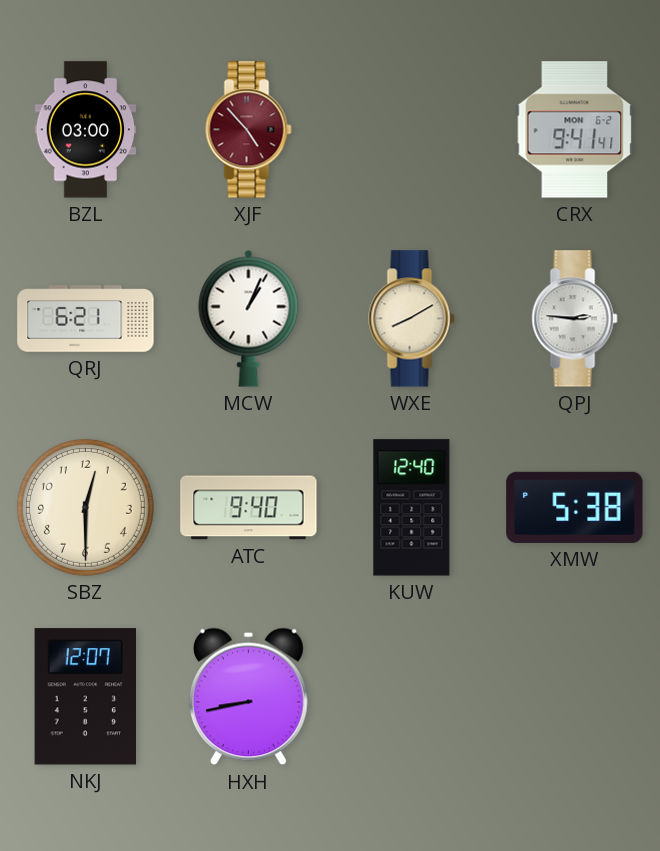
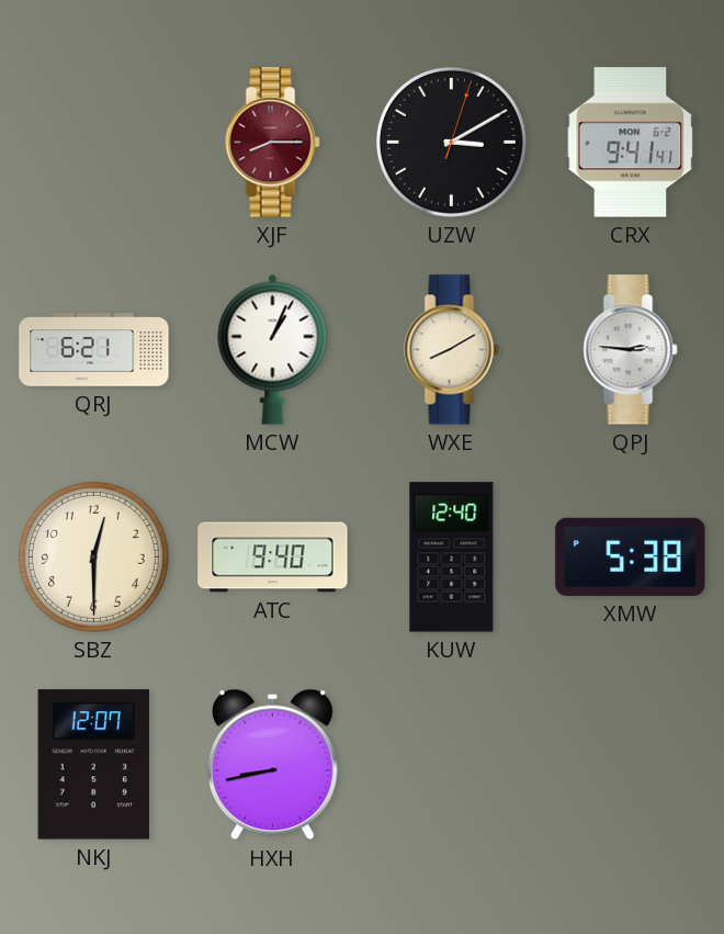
BZL: 03:00 -> none
XJF: 4:53 -> 8:15
UZW: none -> 3:10
